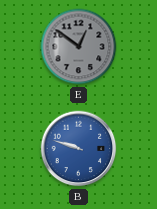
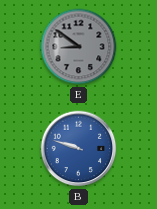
E: 12:51 -> 8:51
